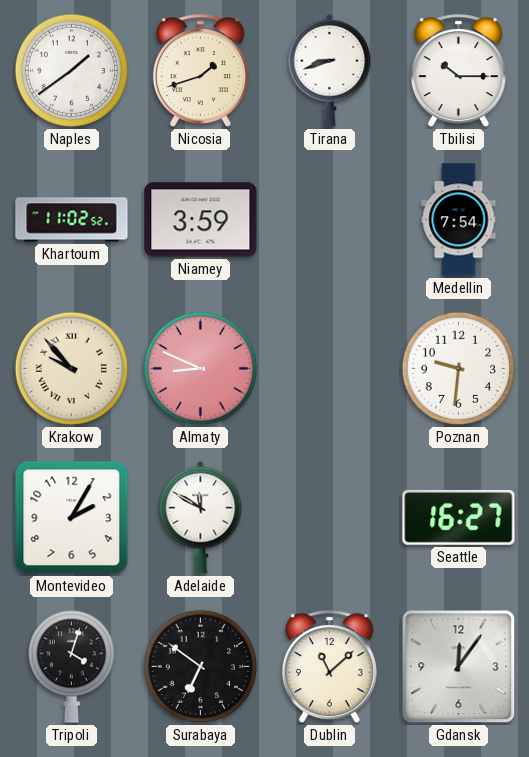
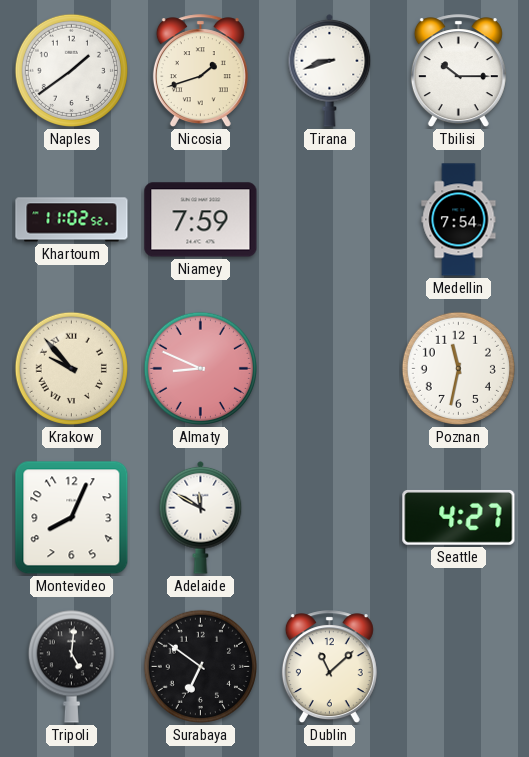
Niamey: 3:59 -> 7:59
Poznan: 9:31 -> 11:32
Montevideo: 2:05 -> 8:04
Seattle: 16:27 -> 4:27
Tripoli: 4:03 -> 5:01
Gdansk: 12:06 -> none
